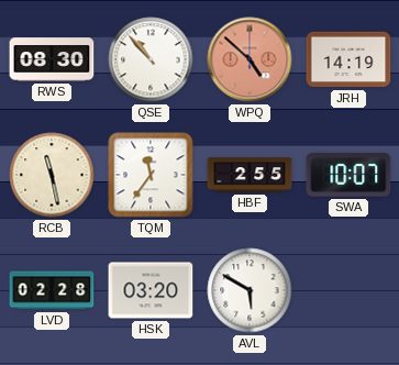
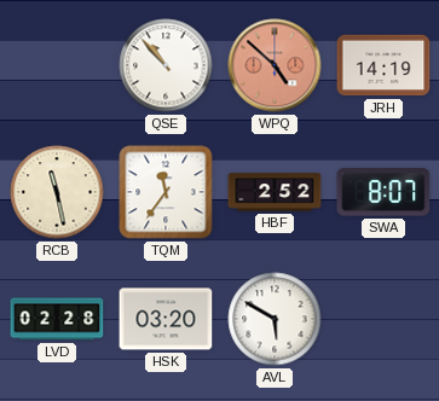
RWS: 08:30 -> none
HBF: 2:55 -> 2:52
SWA: 10:07 -> 8:07
